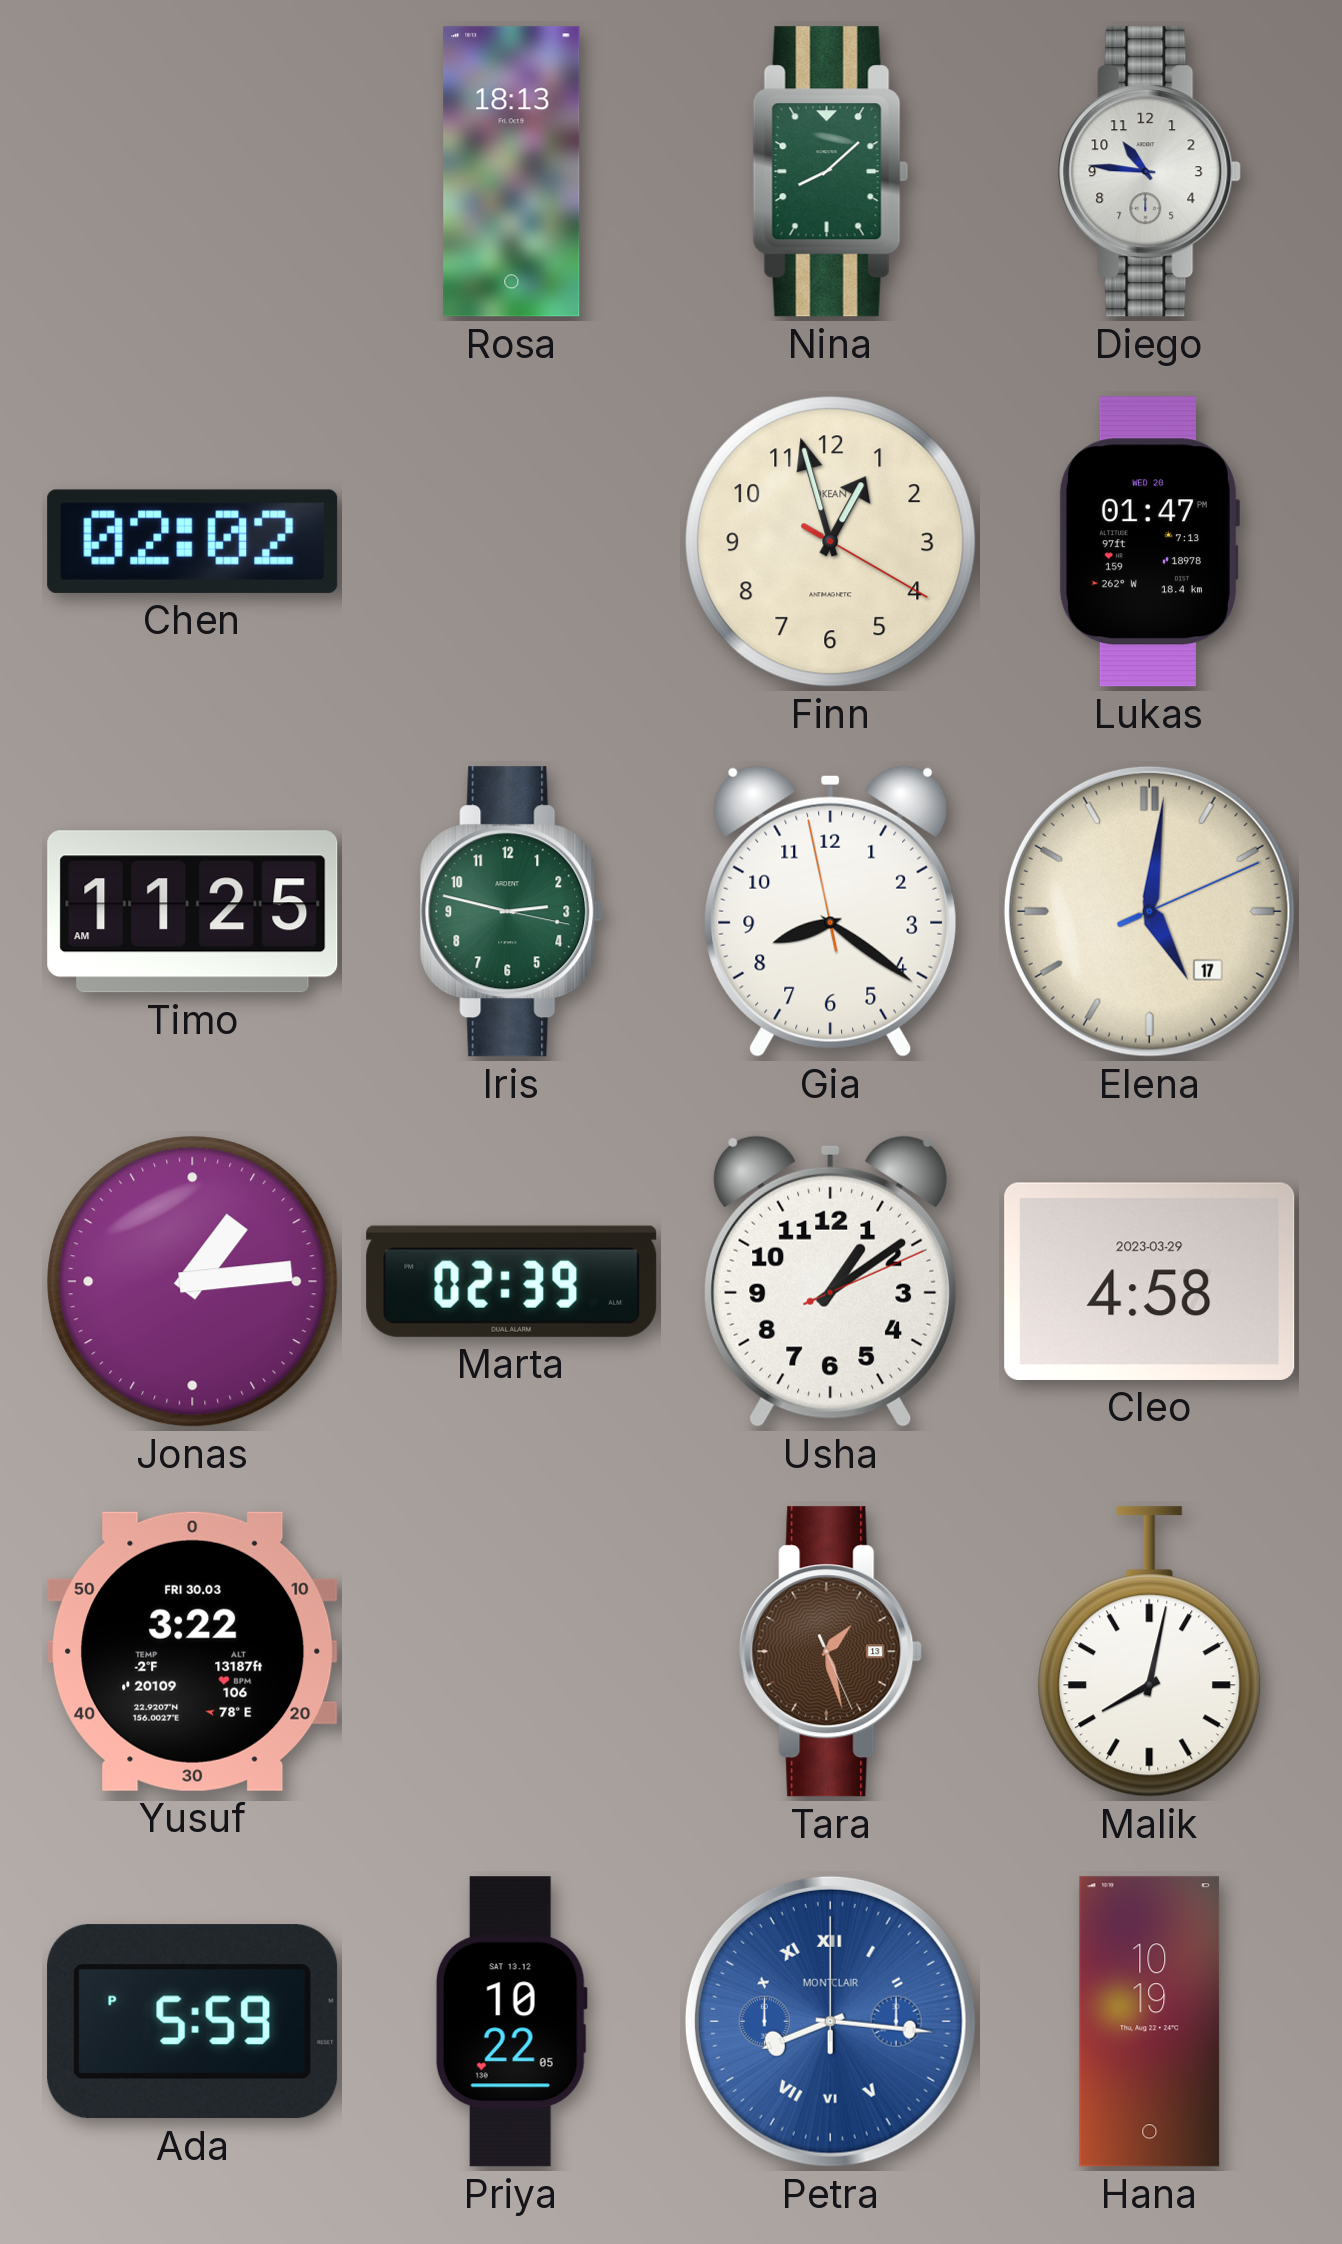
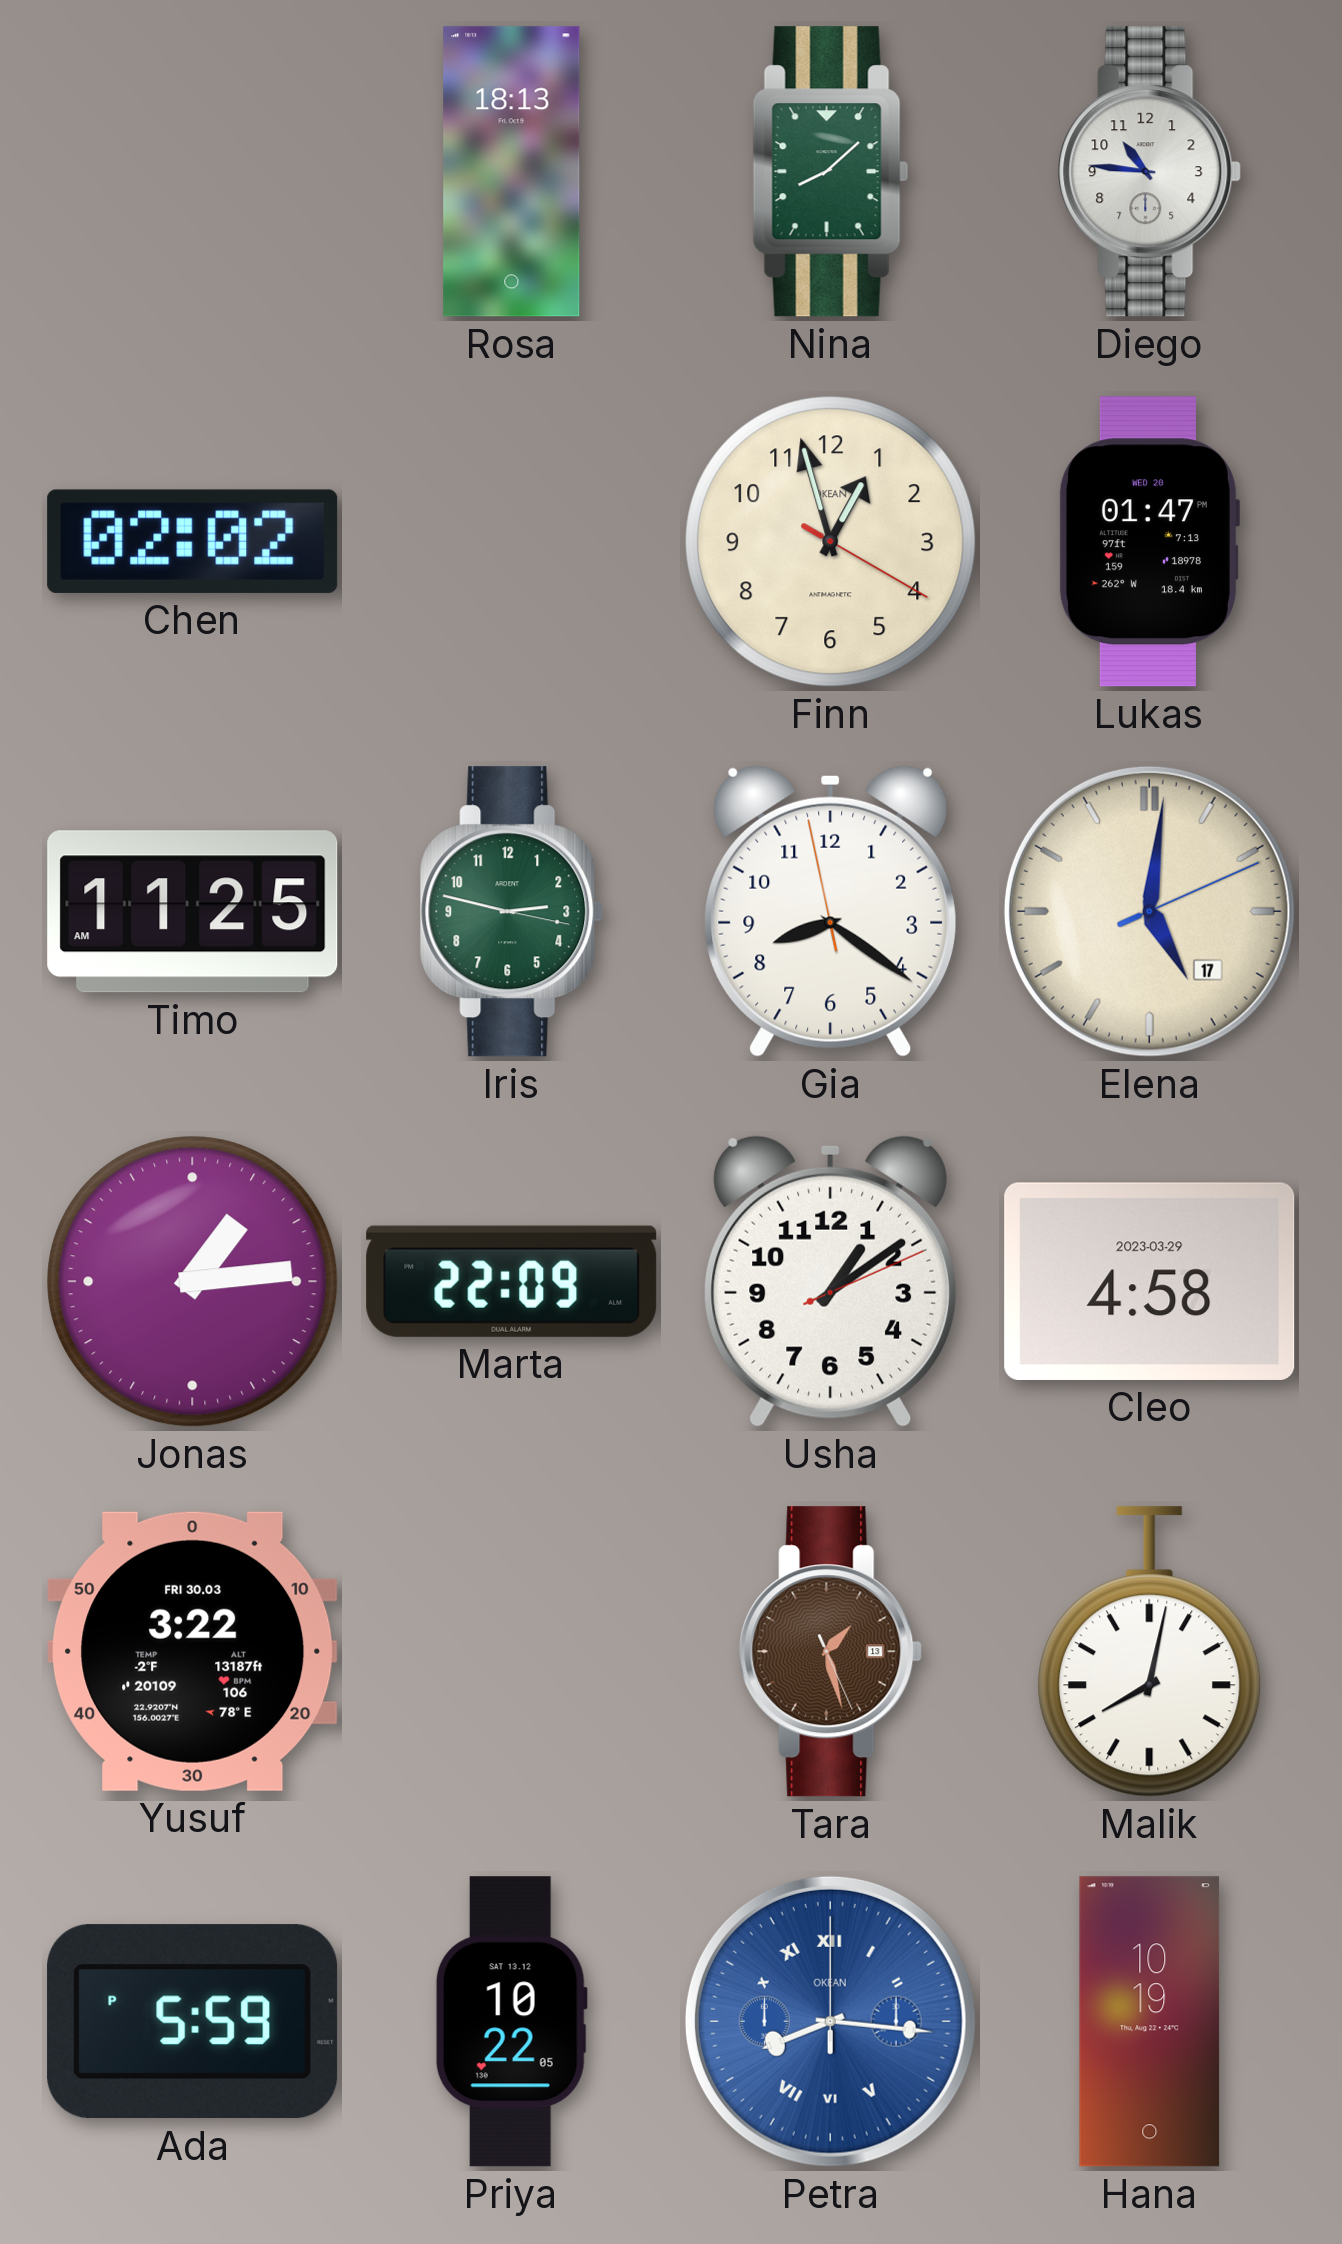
Marta: 02:39 -> 22:09
Petra brand: MONTCLAIR -> OKEAN
